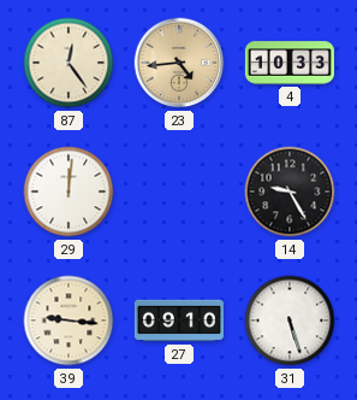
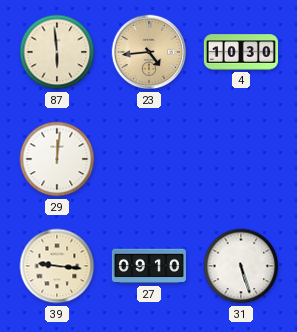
87: 12:24 -> 5:59
4: 10:33 -> 10:30
14: 9:25 -> none
